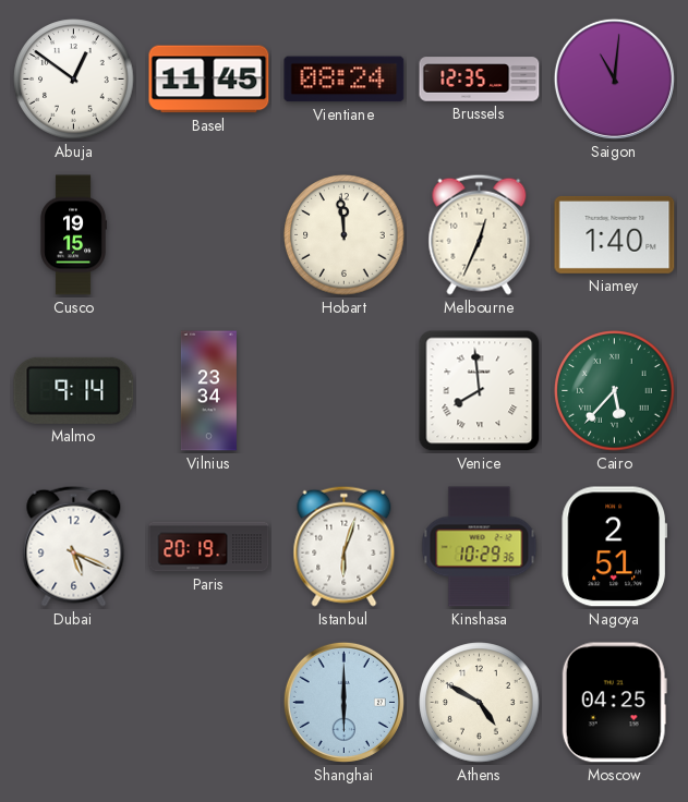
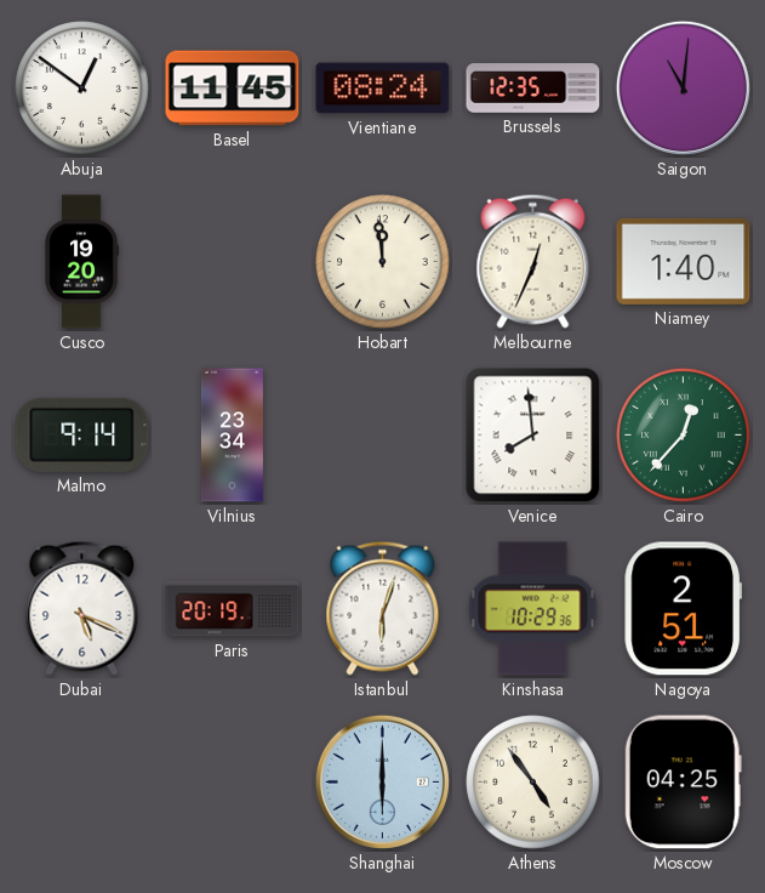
Cusco: 19:15 -> 19:20
Cairo: 5:37 -> 12:37
Athens: 4:50 -> 4:54
